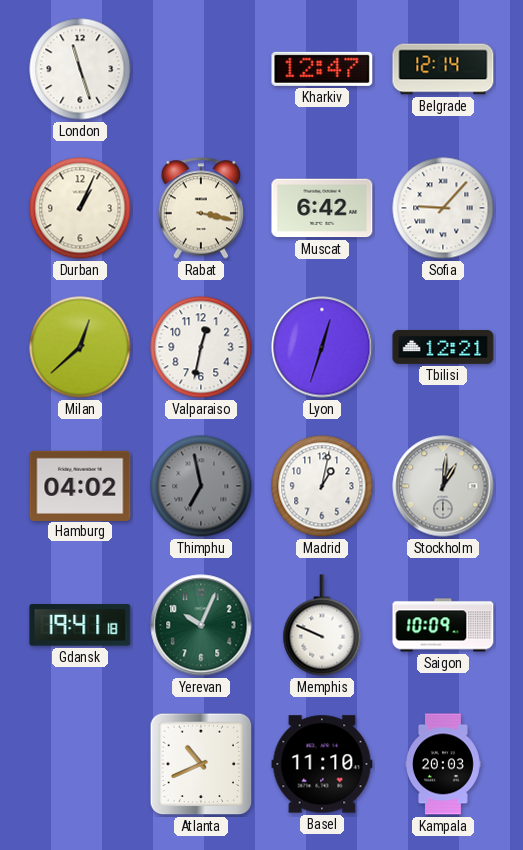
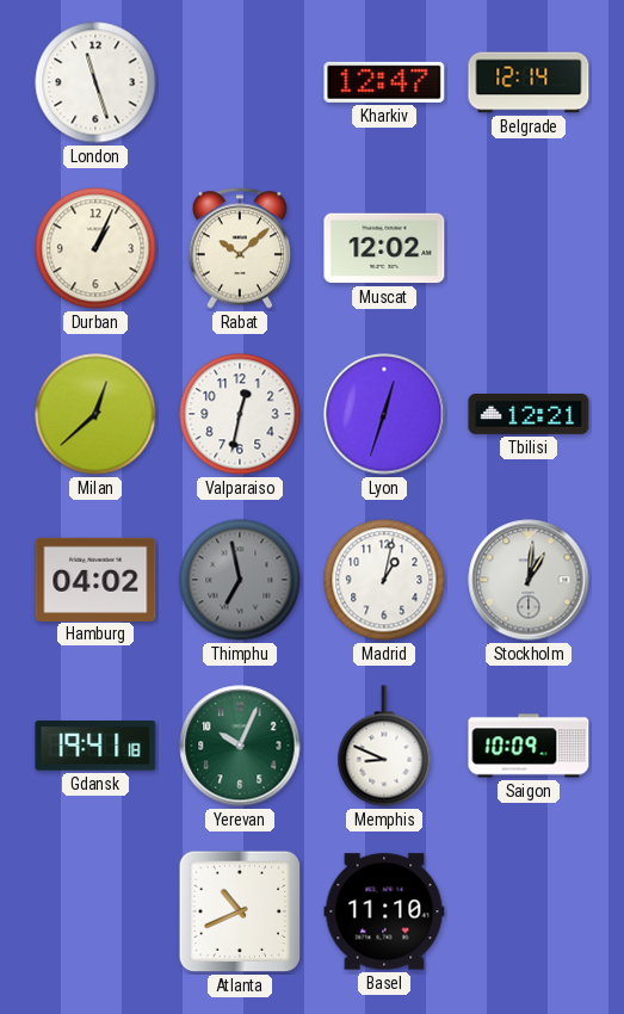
Rabat: 3:17 -> 10:08
Muscat: 6:42 -> 12:02
Sofia: 9:07 -> none
Memphis: 9:49 -> 8:49
Kampala: 20:03 -> none
